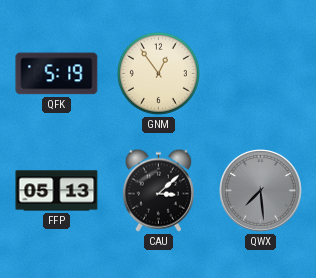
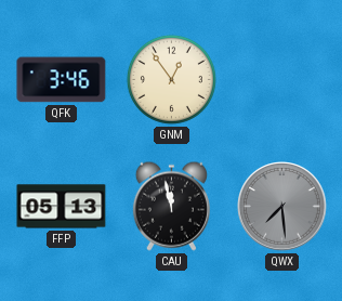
QFK: 5:19 -> 3:46
CAU: 3:08 -> 11:58
